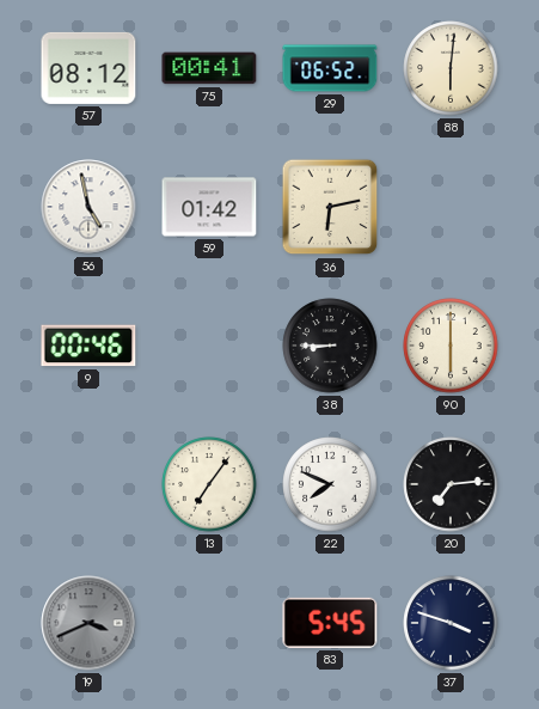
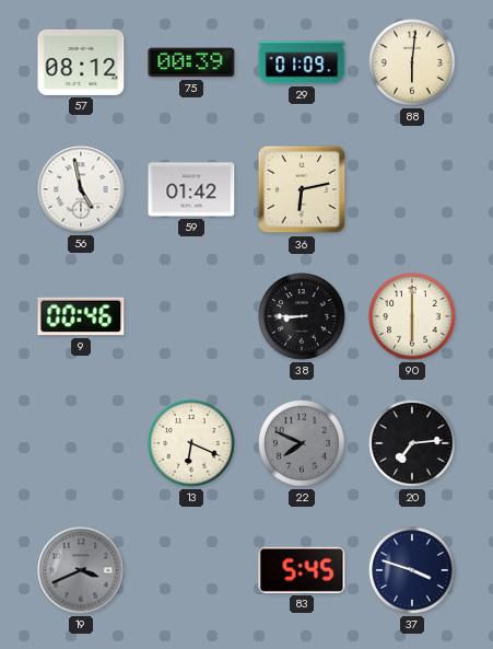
75: 00:41 -> 00:39
29: 06:52 -> 01:09
13: 7:06 -> 6:19
22 dial: white -> grey
